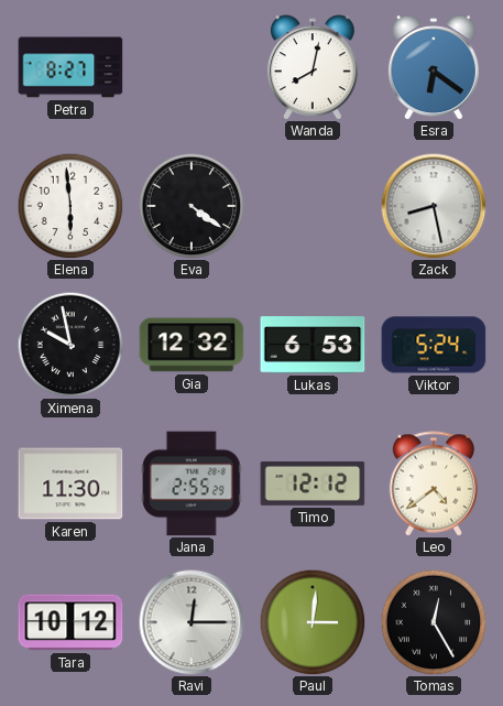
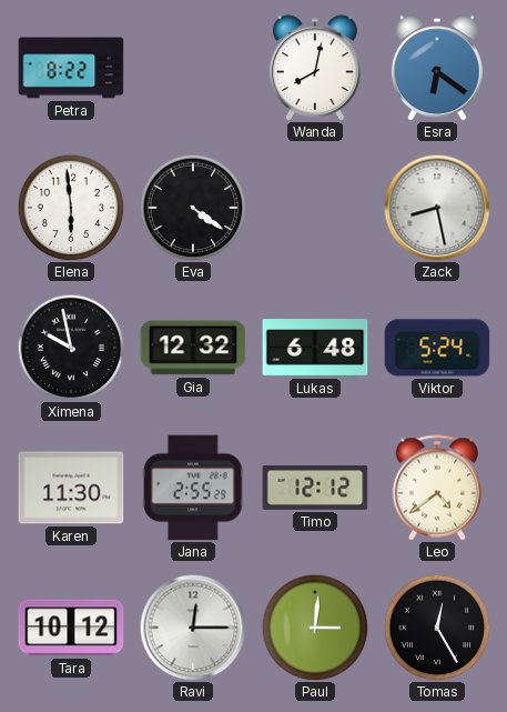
Petra: 8:27 -> 8:22
Lukas: 6:53 -> 6:48
